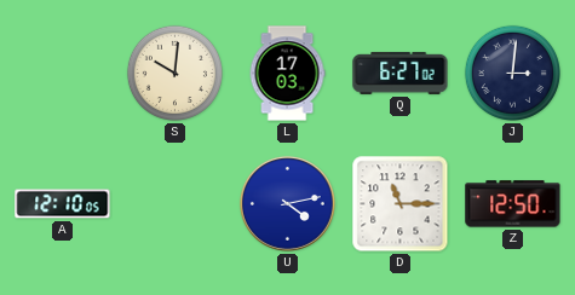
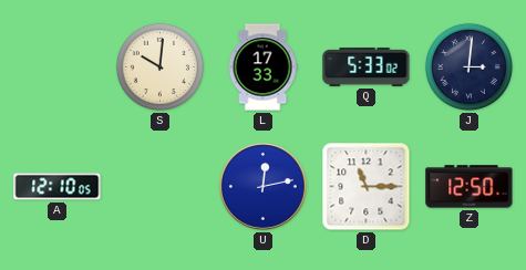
L: 17:03 -> 17:33
Q: 6:27 -> 5:33
U: 4:13 -> 12:13
